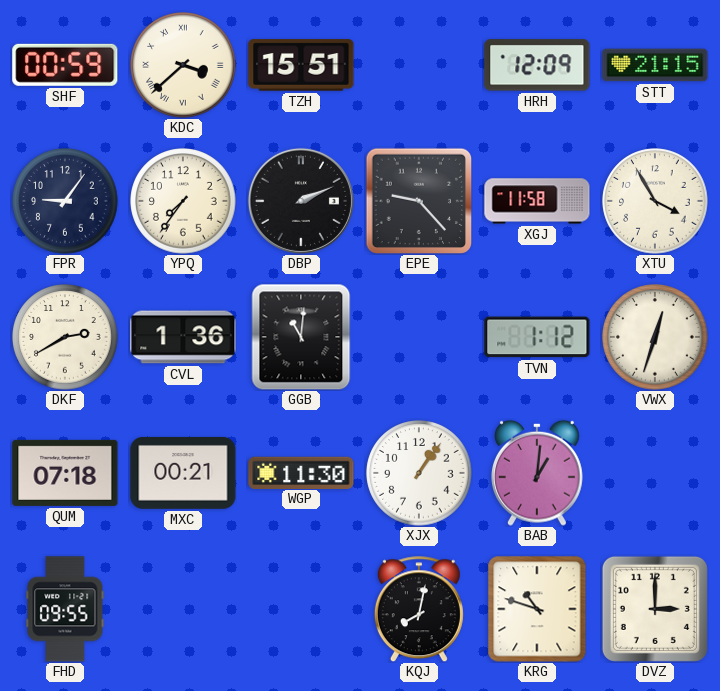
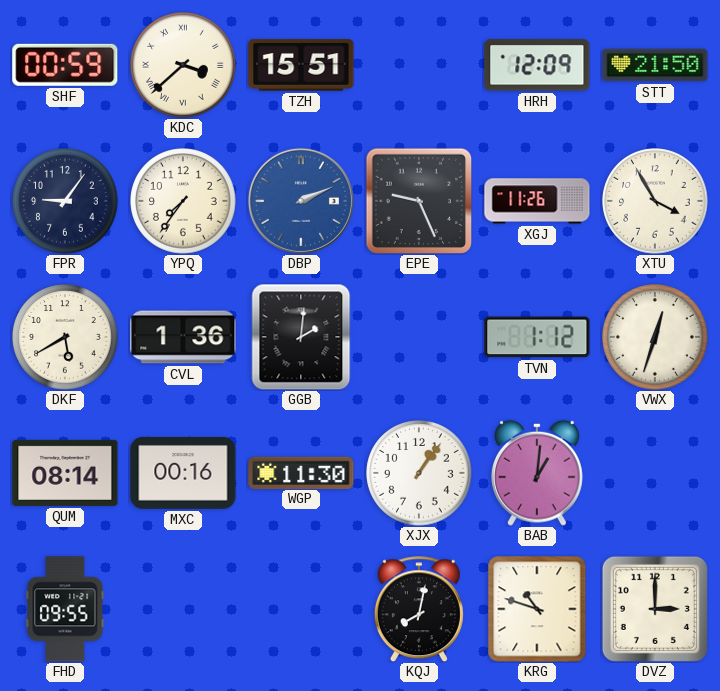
STT: 21:15 -> 21:50
DBP dial: black -> blue
EPE: 9:23 -> 9:26
XGJ: 11:58 -> 11:26
DKF: 2:40 -> 5:40
GGB: 11:01 -> 2:01
QUM: 07:18 -> 08:14
MXC: 00:21 -> 00:16
